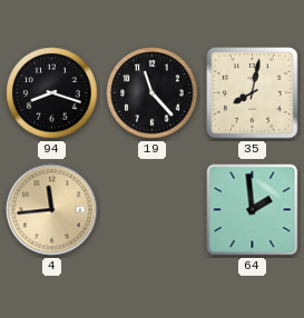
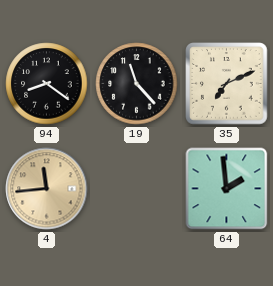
94: 8:18 -> 8:21
35: 8:02 -> 7:11
